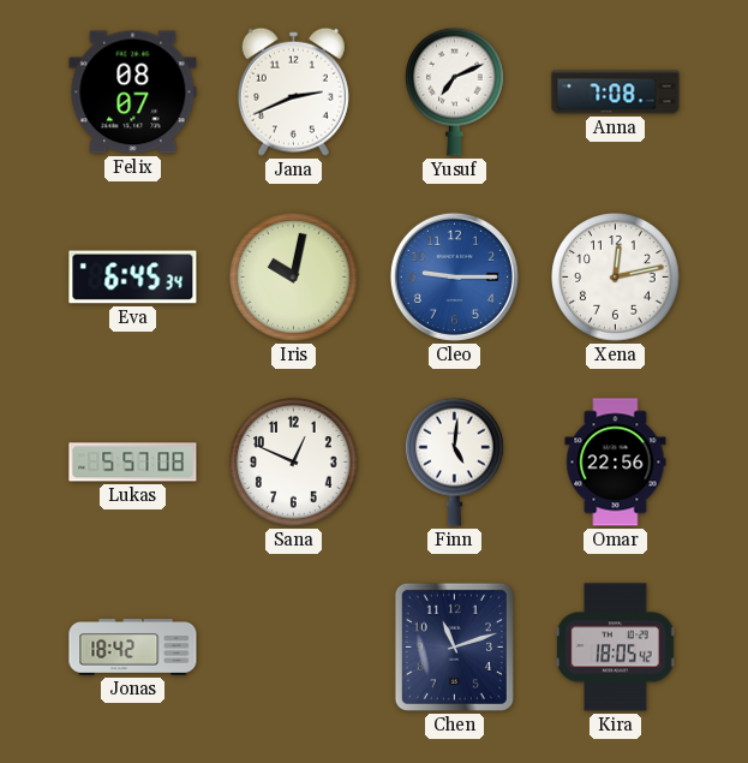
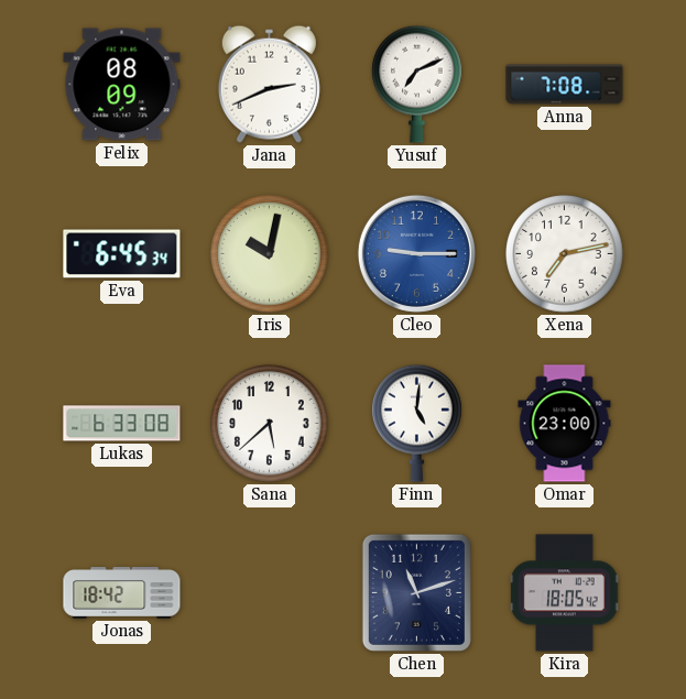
Felix: 08:07 -> 08:09
Xena: 12:13 -> 7:13
Lukas: 5:57 -> 6:33
Sana: 12:49 -> 5:38
Omar: 22:56 -> 23:00
